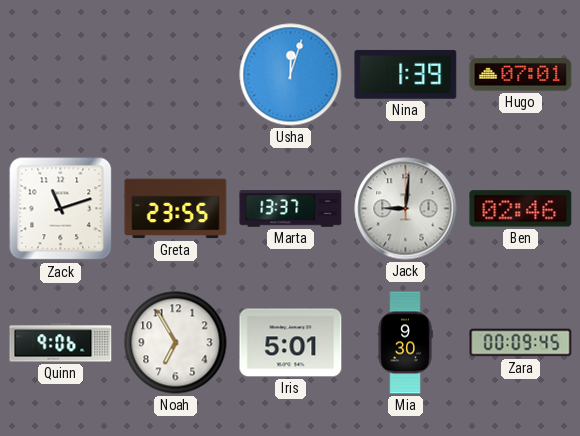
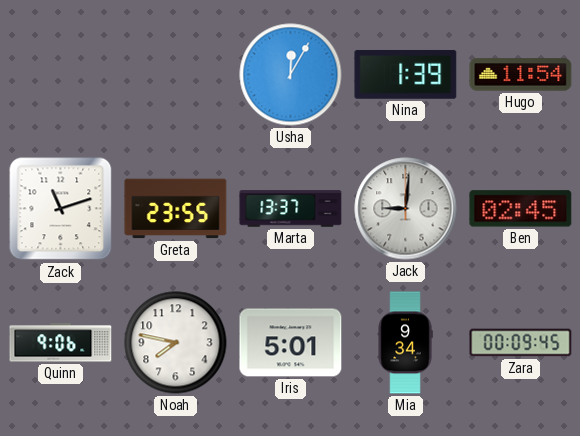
Usha: 12:03 -> 12:05
Hugo: 07:01 -> 11:54
Ben: 02:46 -> 02:45
Noah: 6:55 -> 7:47
Mia: 9:30 -> 9:34
